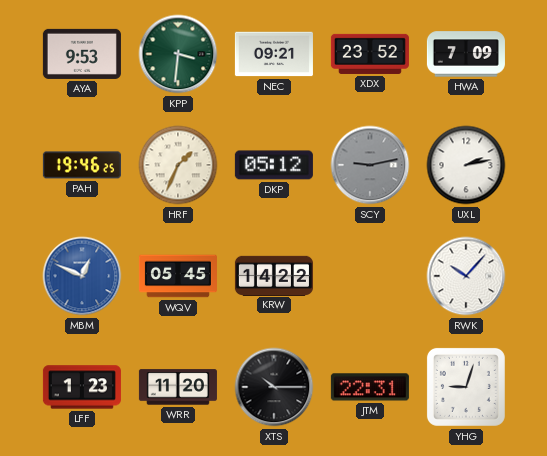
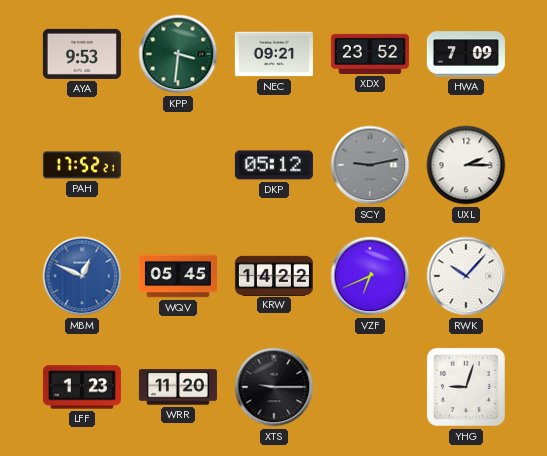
PAH: 19:46 -> 17:52
HRF: 1:34 -> none
UXL: 2:13 -> 2:15
VZF: none -> 6:41
XTS: 10:15 -> 9:15
JTM: 22:31 -> none
